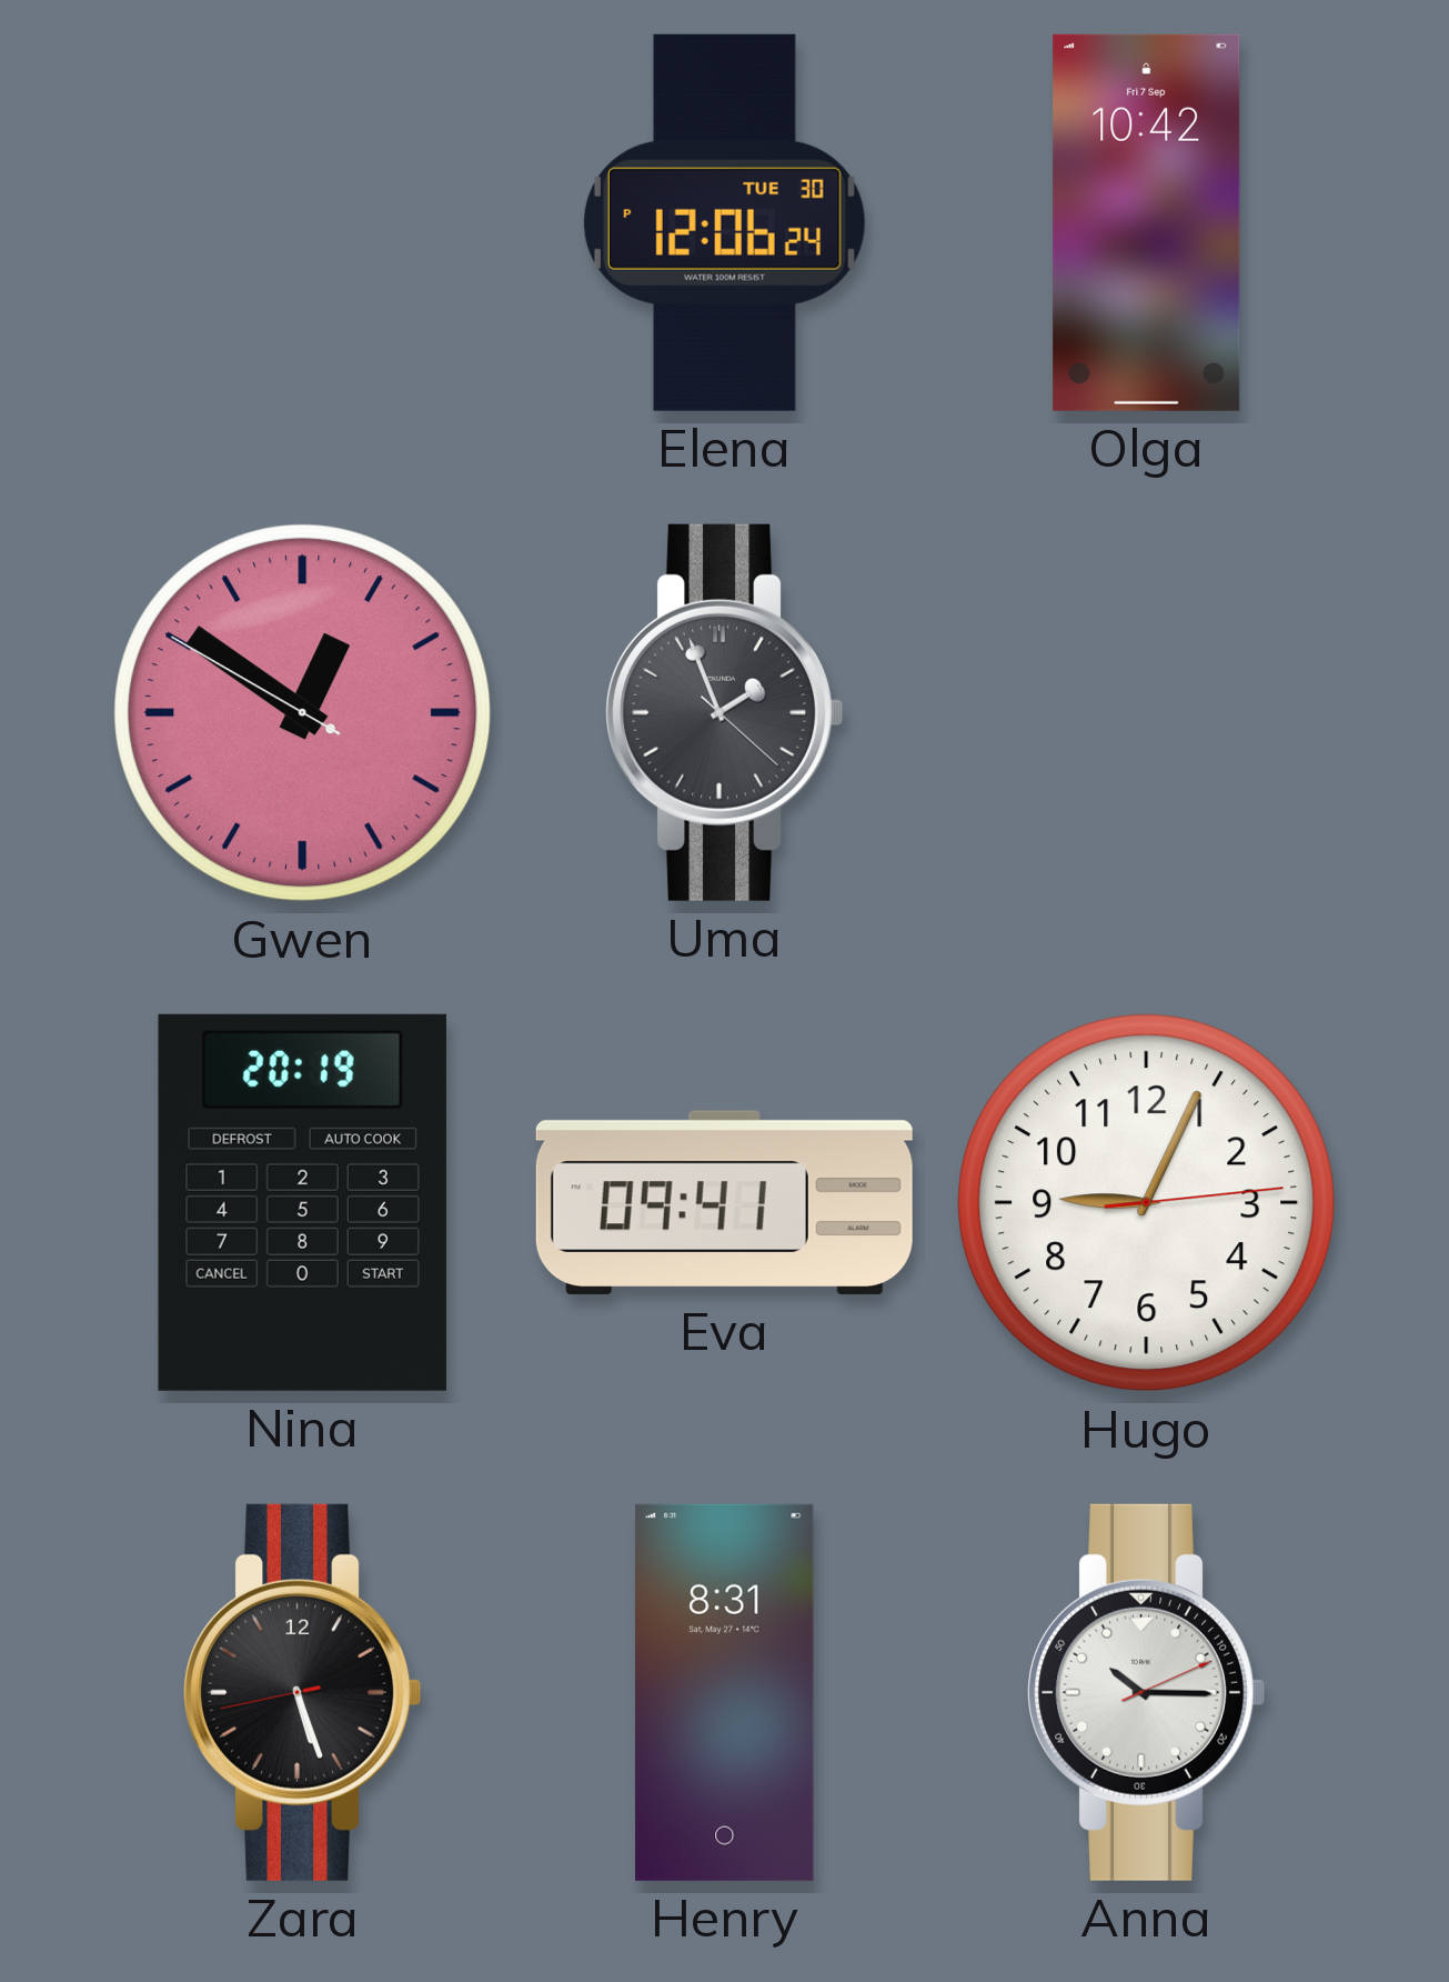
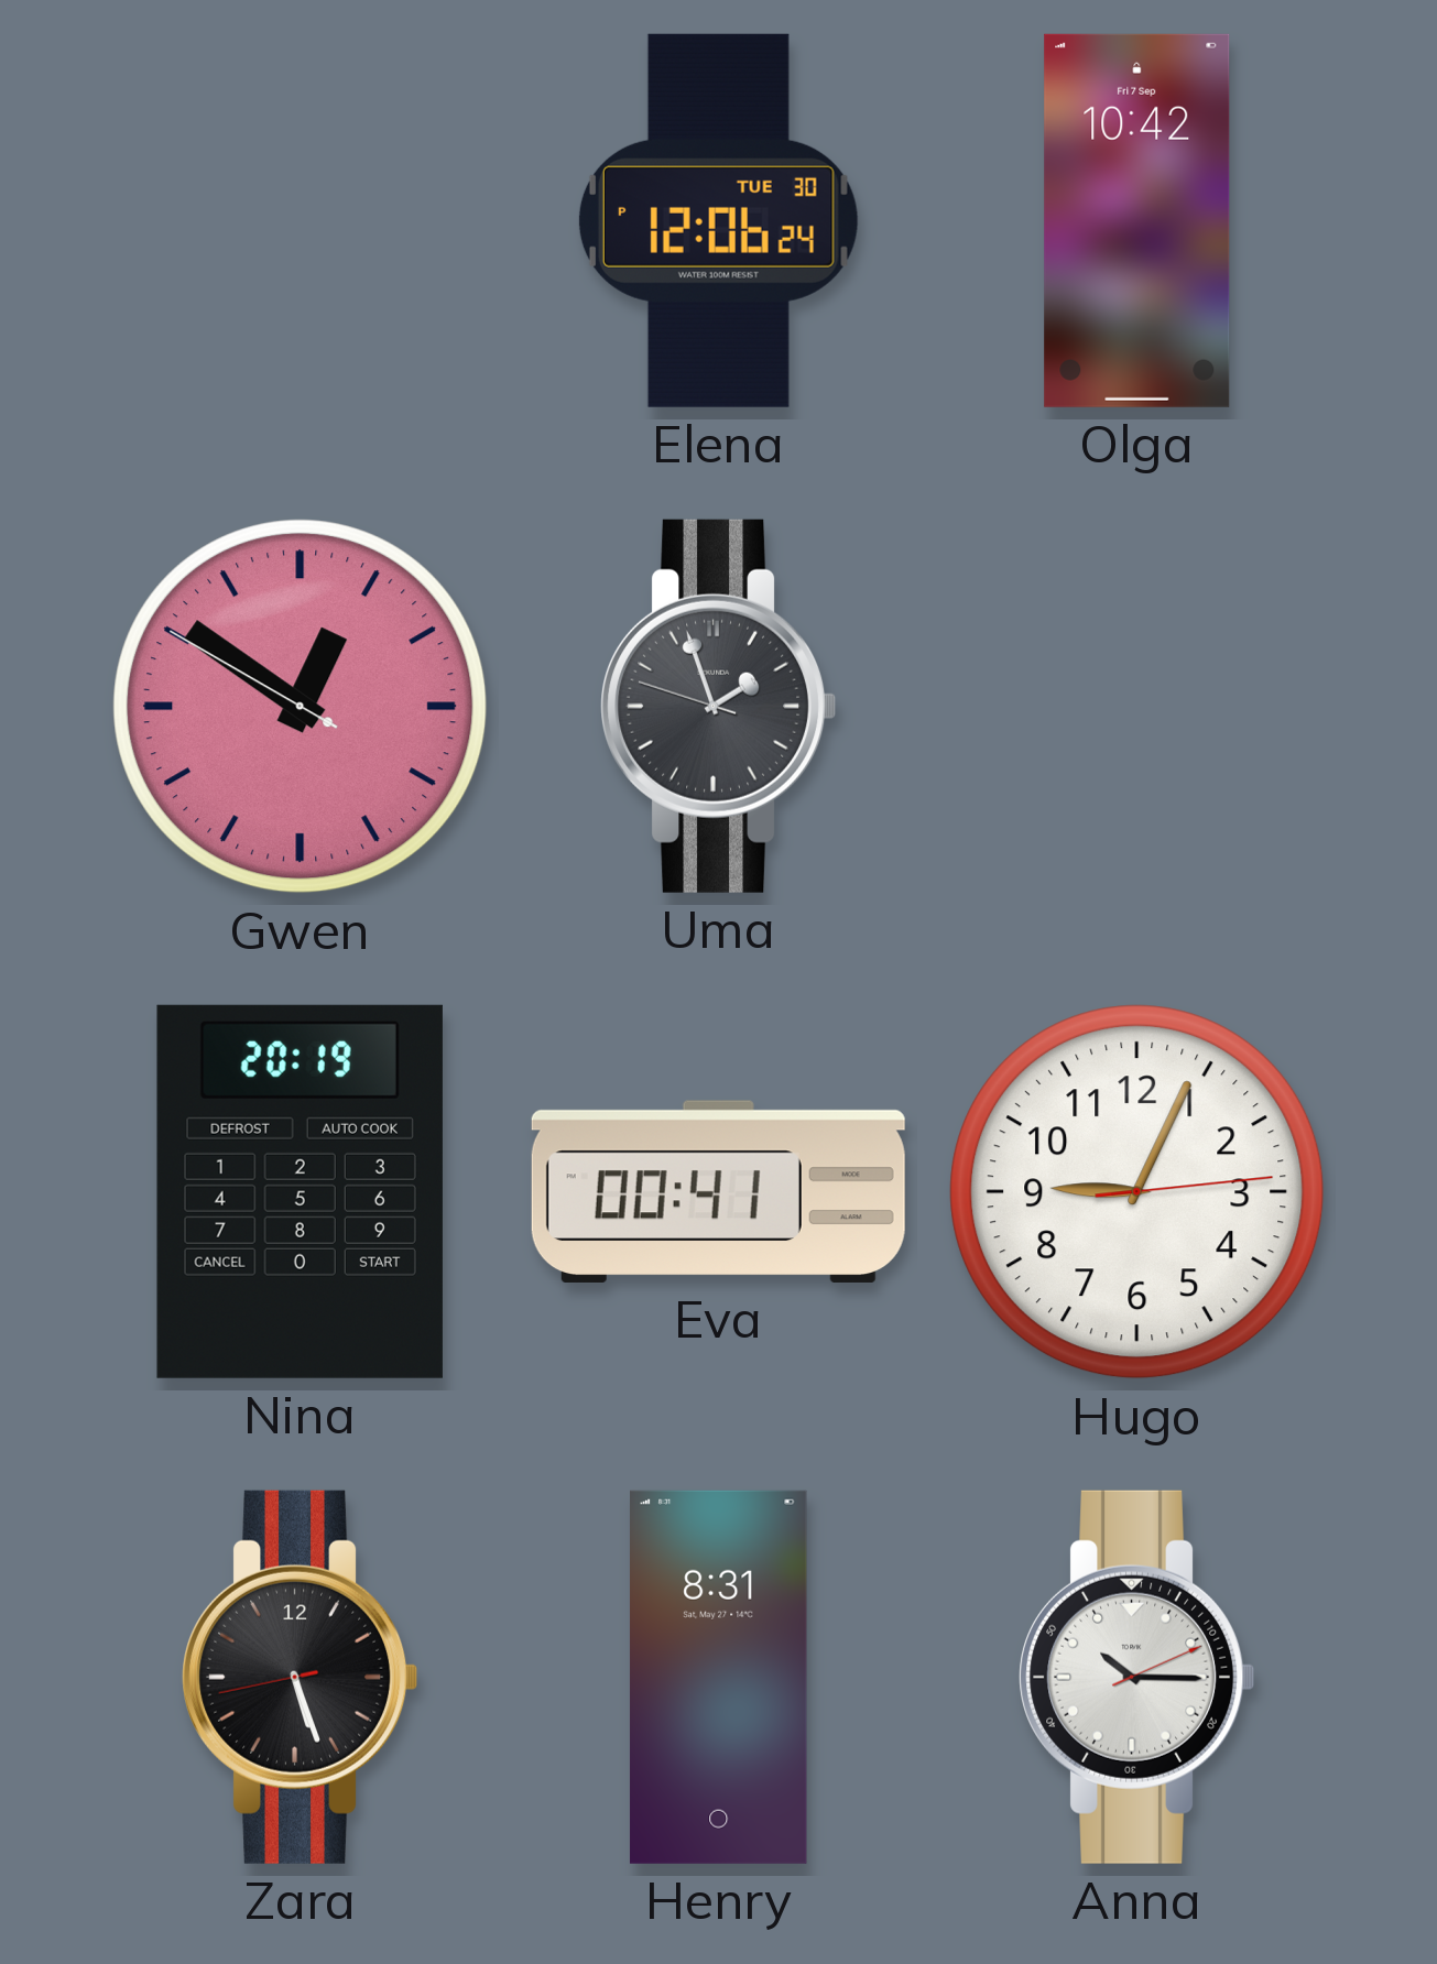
Uma: 1:56:22 -> 1:56:48
Eva: 09:41 -> 00:41
